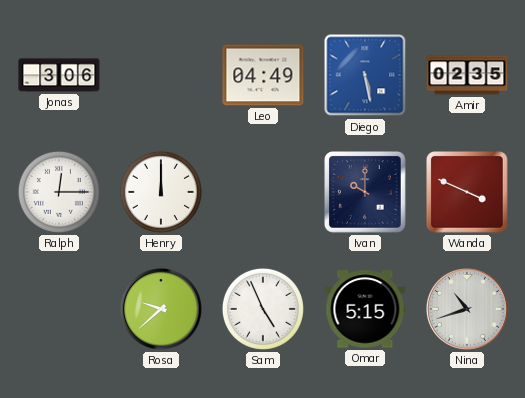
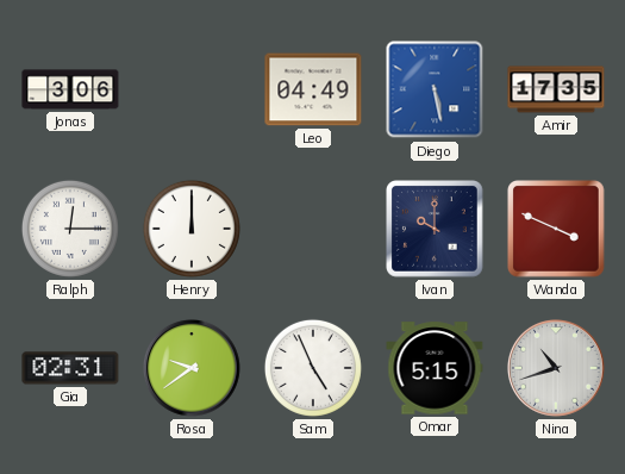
Amir: 02:35 -> 17:35
Gia: none -> 02:31
Rosa: 9:38 -> 9:39
